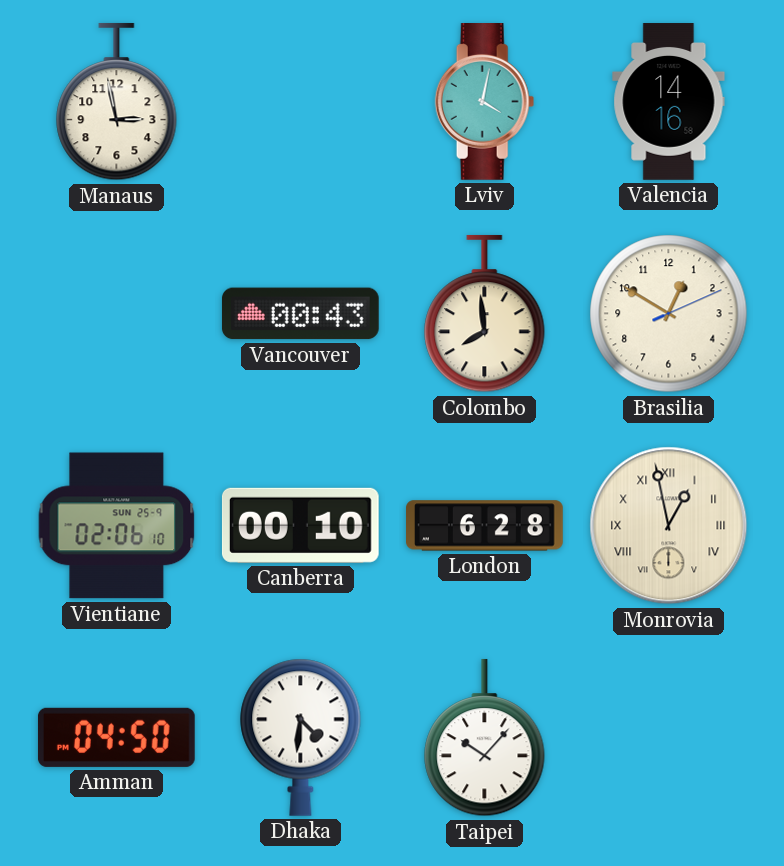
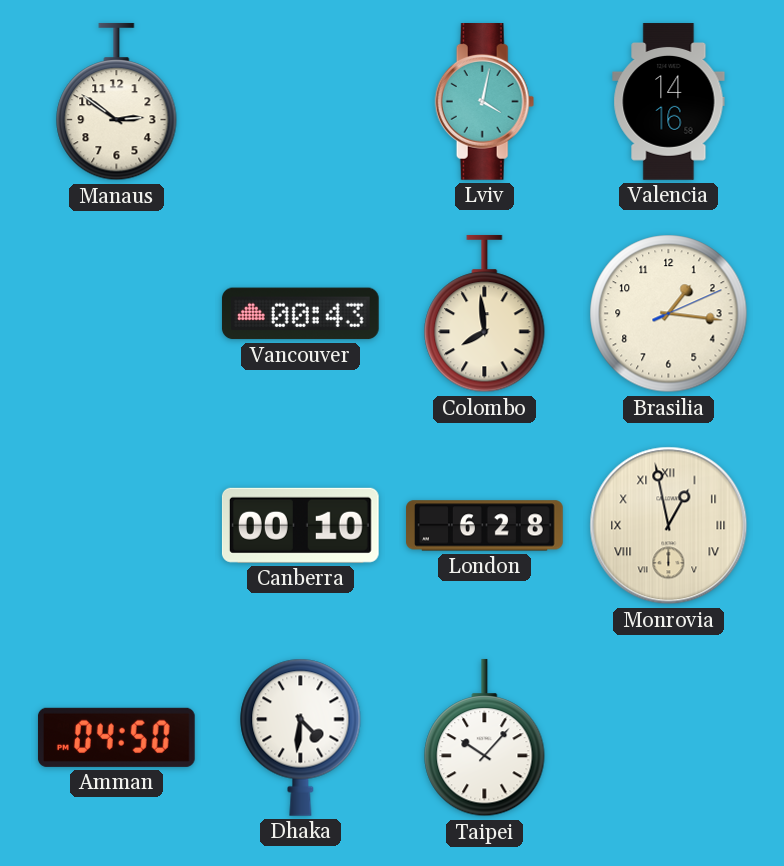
Manaus: 2:58 -> 2:51
Brasilia: 12:50 -> 1:16
Vientiane: 02:06 -> none
